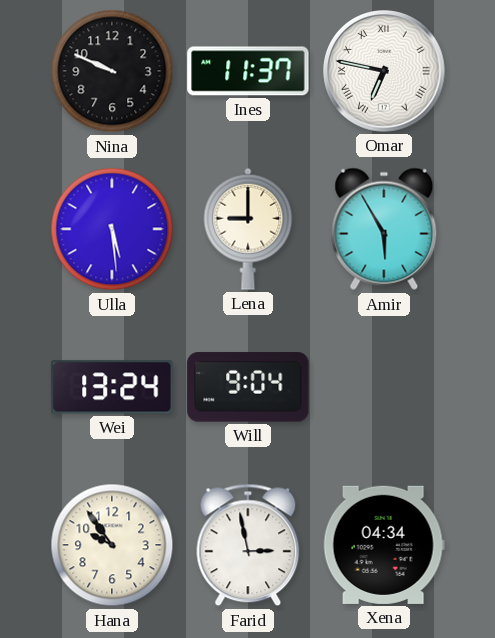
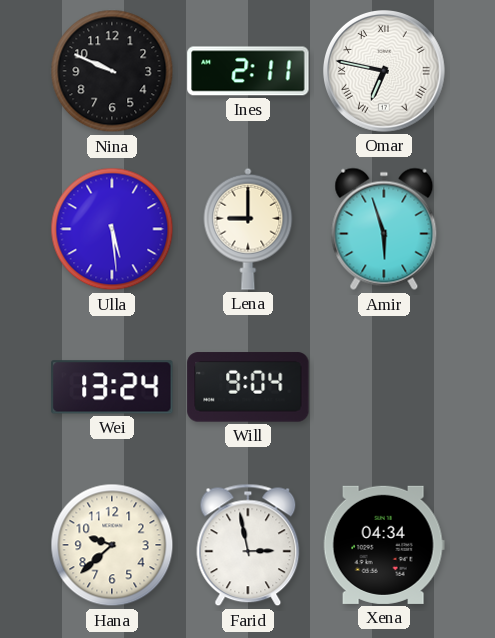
Ines: 11:37 -> 2:11
Amir: 5:55 -> 5:57
Hana: 9:54 -> 9:38
